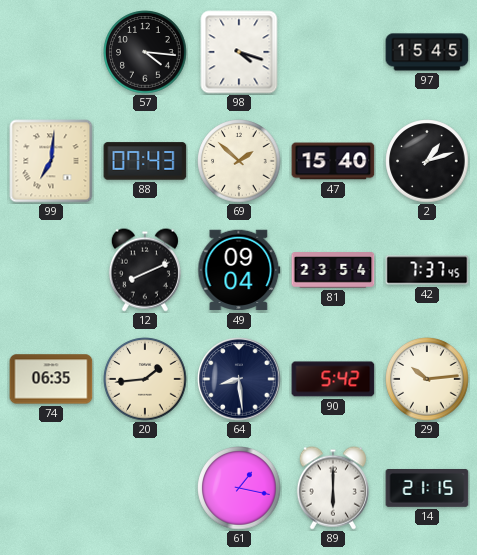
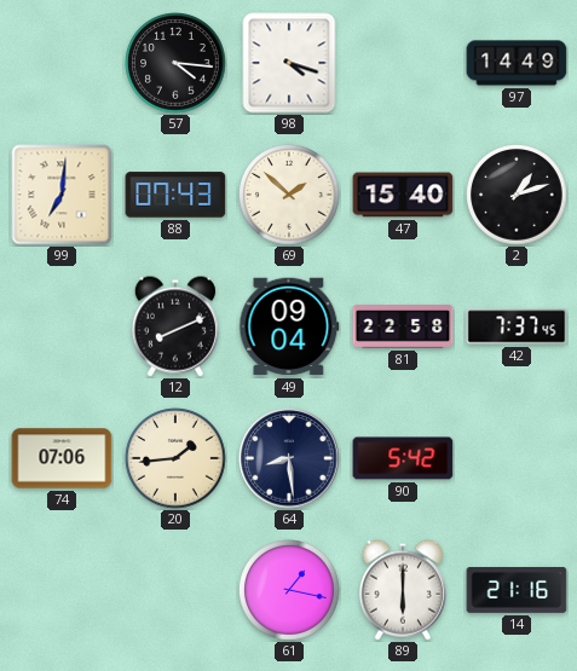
97: 15:45 -> 14:49
81: 23:54 -> 22:58
74: 06:35 -> 07:06
29: 10:14 -> none
14: 21:15 -> 21:16
